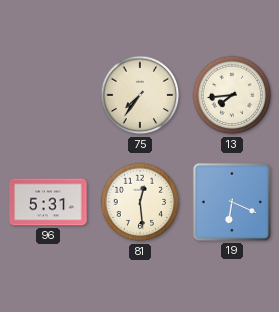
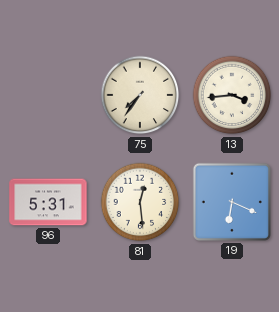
13: 7:44 -> 3:44
